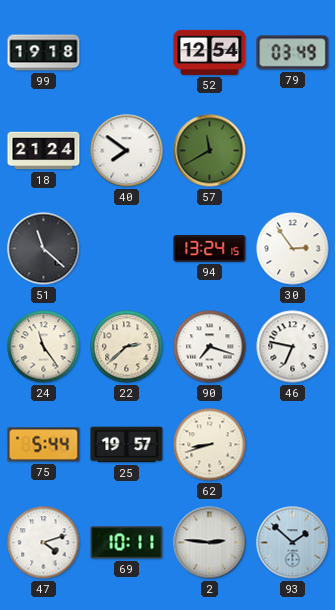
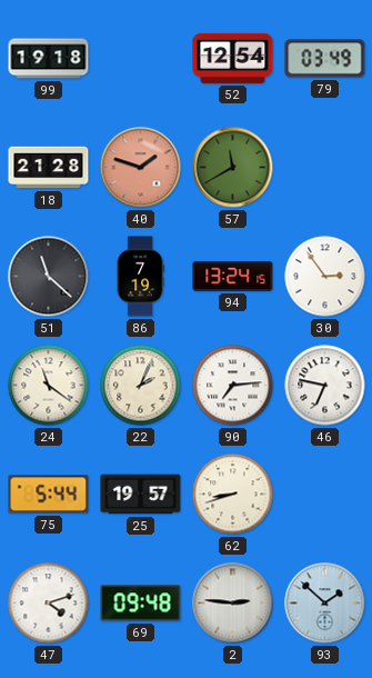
18: 21:24 -> 21:28
40: 7:51 -> 1:48
40 dial: white -> salmon
86: none -> 7:19
24: 11:24 -> 11:21
22: 2:38 -> 2:04
90: 7:18 -> 7:14
69: 10:11 -> 09:48
